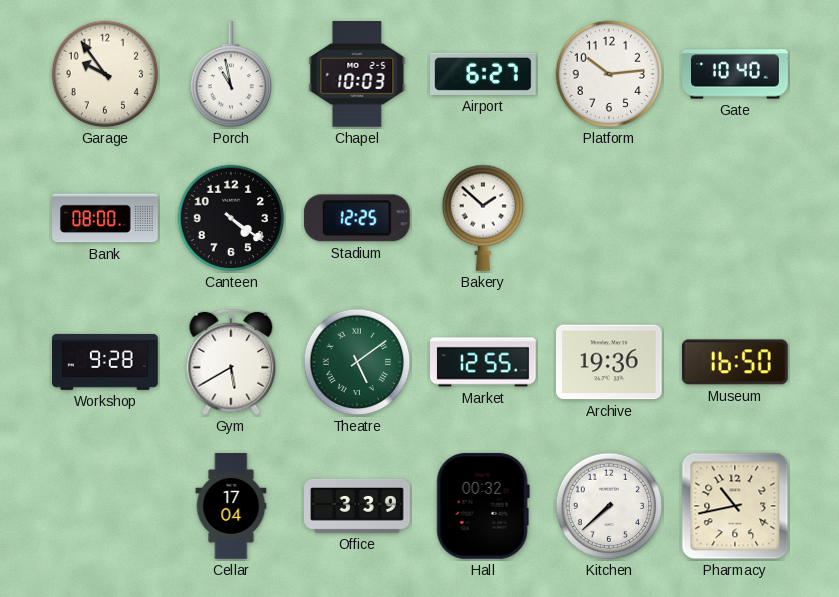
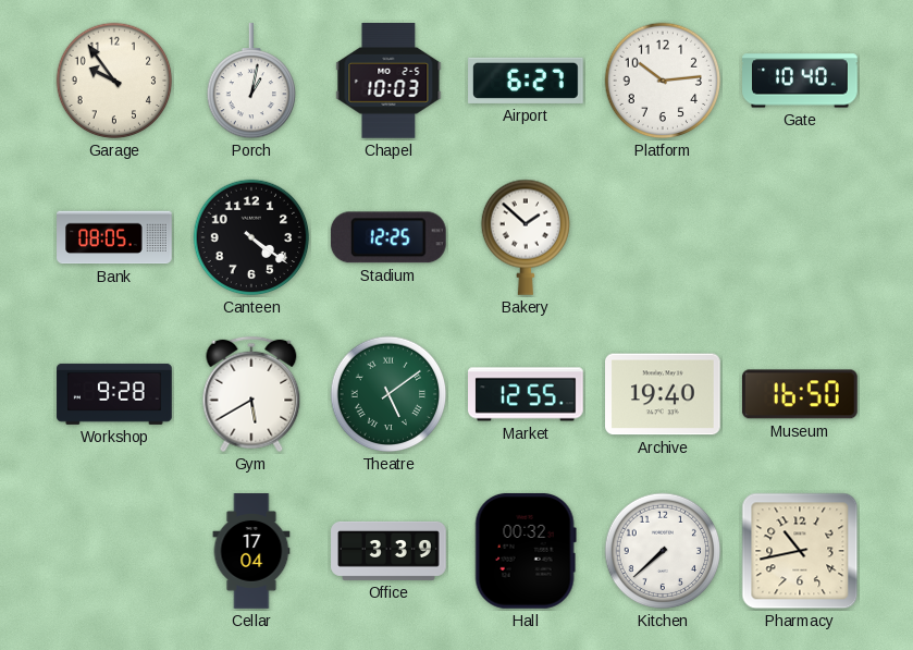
Porch: 10:58 -> 1:02
Bank: 08:00 -> 08:05
Archive: 19:36 -> 19:40
